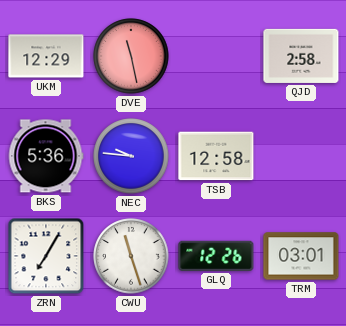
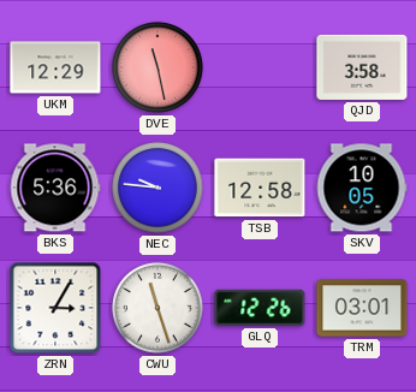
QJD: 2:58 -> 3:58
SKV: none -> 10:05
ZRN: 7:05 -> 3:05
